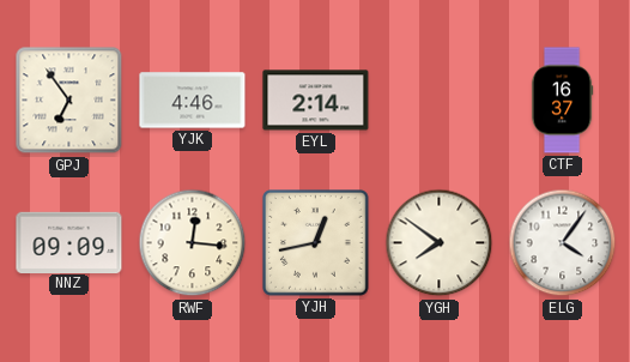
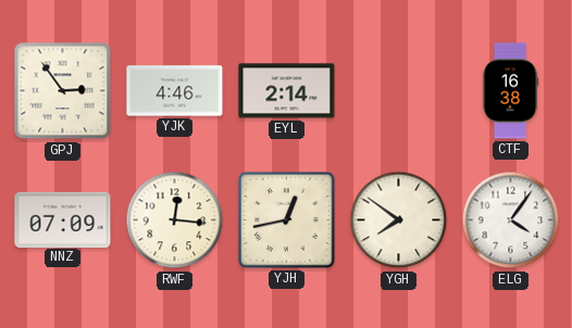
GPJ: 6:54 -> 2:54
CTF: 16:37 -> 16:38
NNZ: 09:09 -> 07:09
